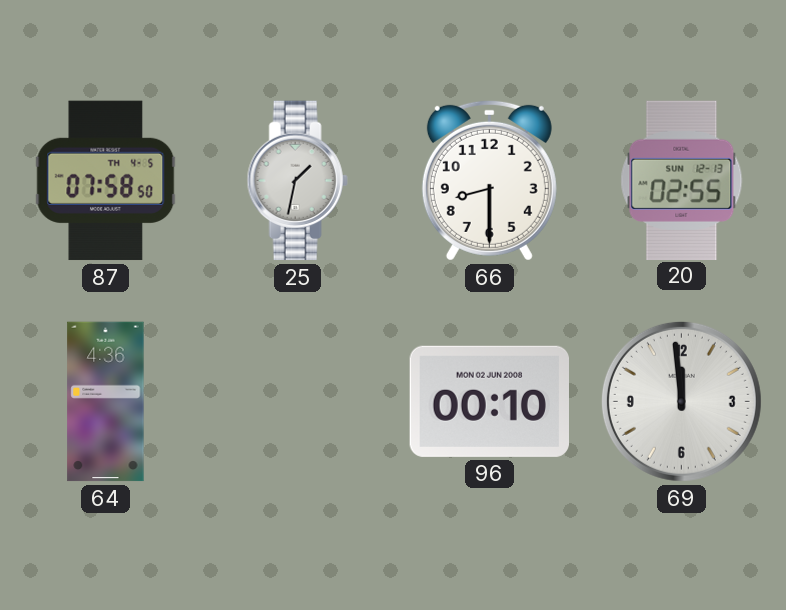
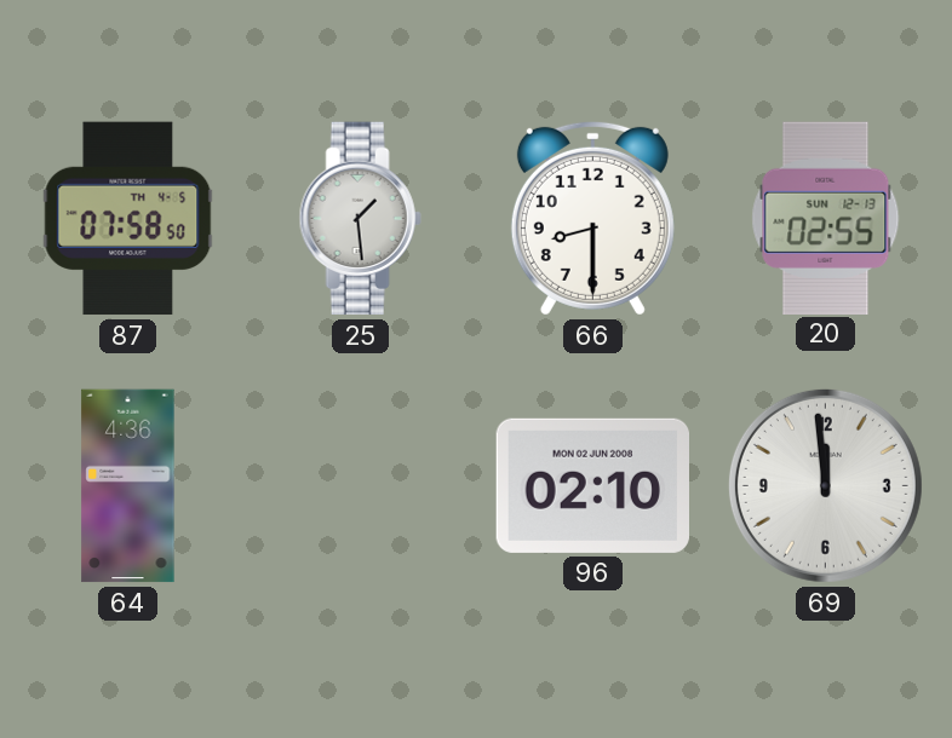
25: 1:32 -> 1:29
96: 00:10 -> 02:10
